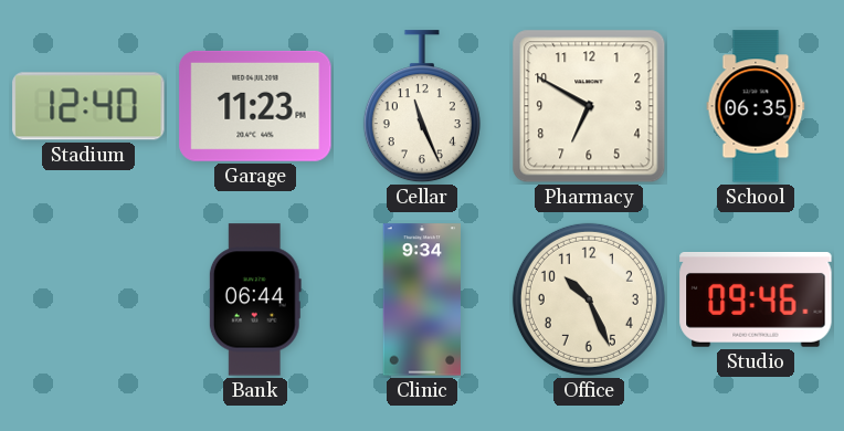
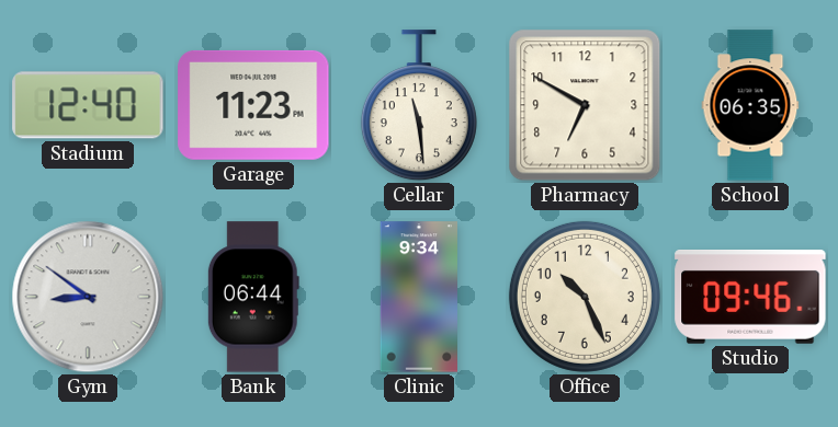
Cellar: 11:26 -> 11:29
Gym: none -> 8:51
